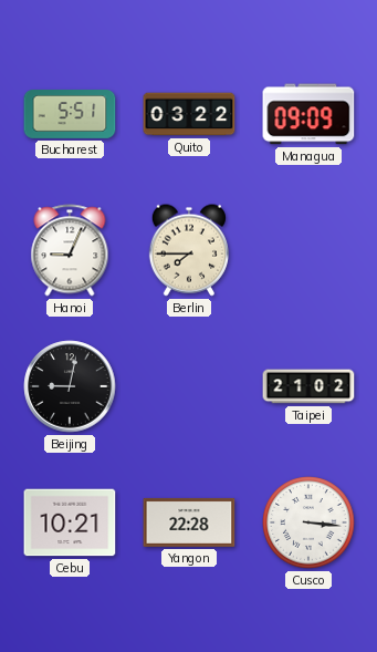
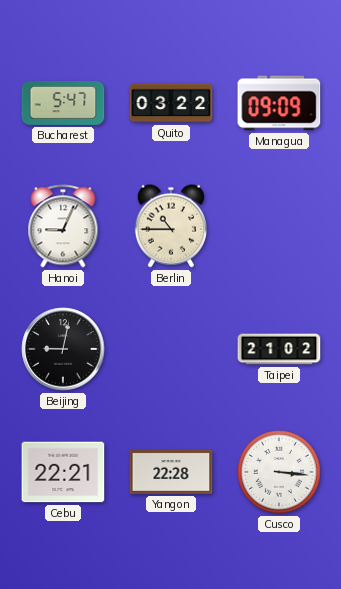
Bucharest: 5:51 -> 5:47
Berlin: 7:45 -> 10:45
Cebu: 10:21 -> 22:21
